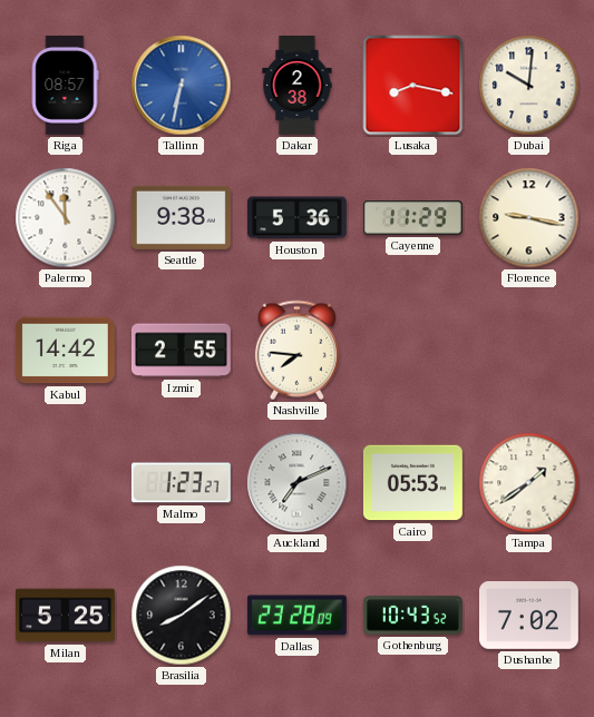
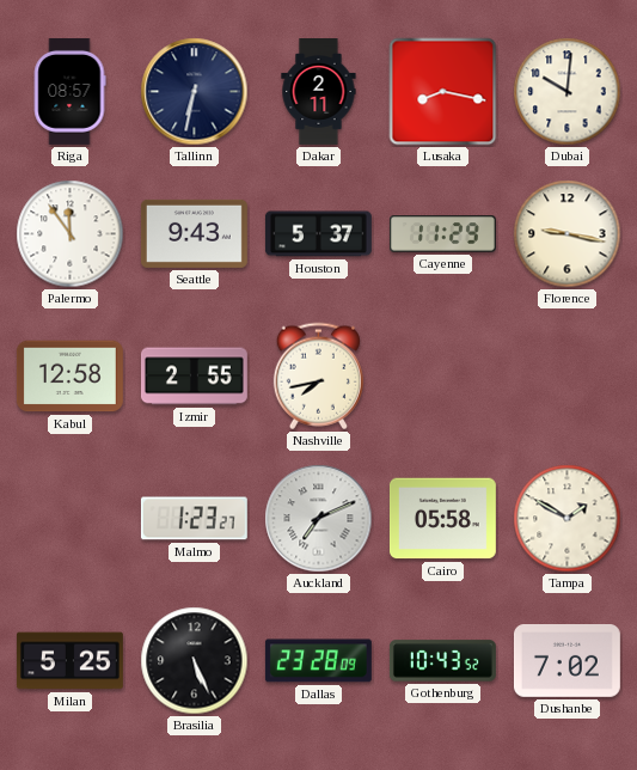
Tallinn dial: blue -> navy
Dakar: 2:38 -> 2:11
Seattle: 9:38 -> 9:43
Houston: 5:36 -> 5:37
Kabul: 14:42 -> 12:58
Nashville: 7:46 -> 7:43
Cairo: 05:53 -> 05:58
Tampa: 1:39 -> 1:50
Brasilia: 8:09 -> 5:26
